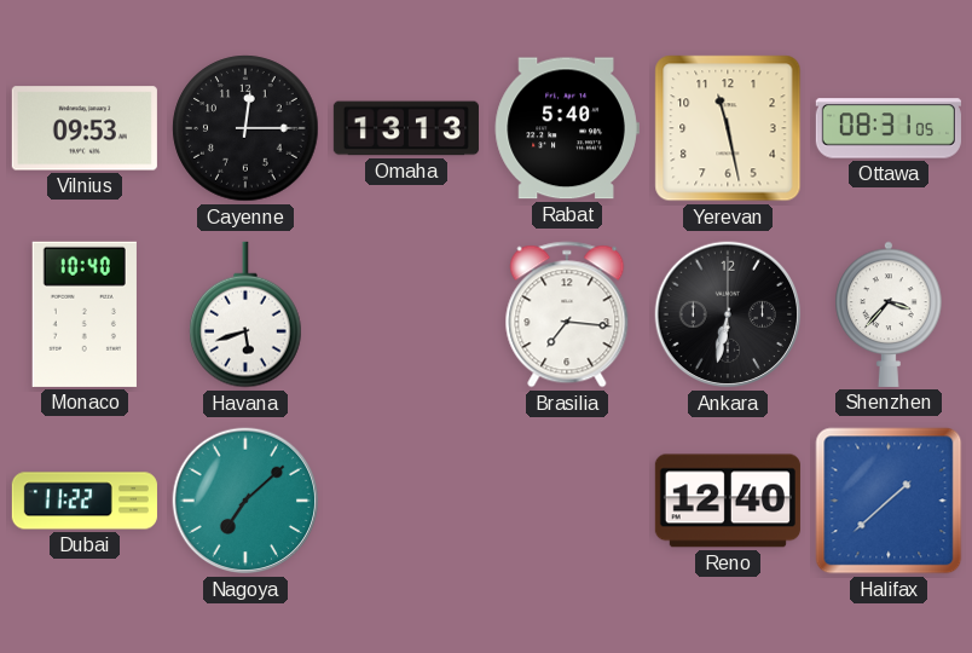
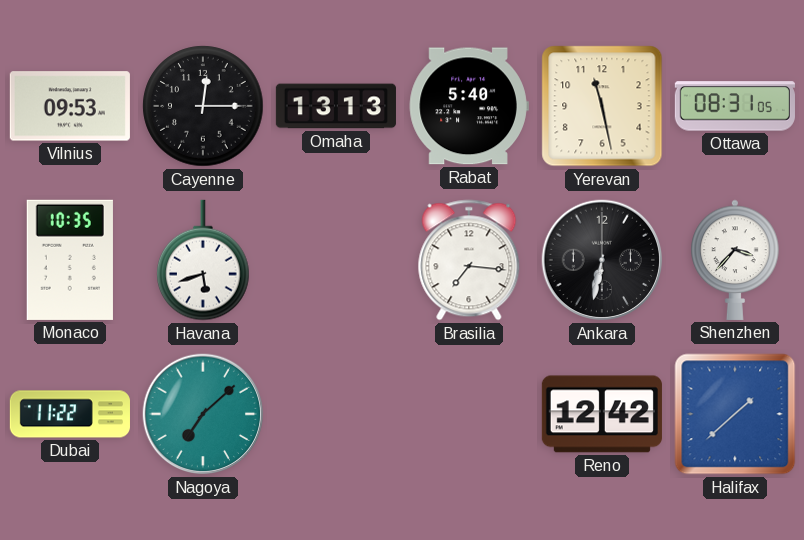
Monaco: 10:40 -> 10:35
Reno: 12:40 -> 12:42
